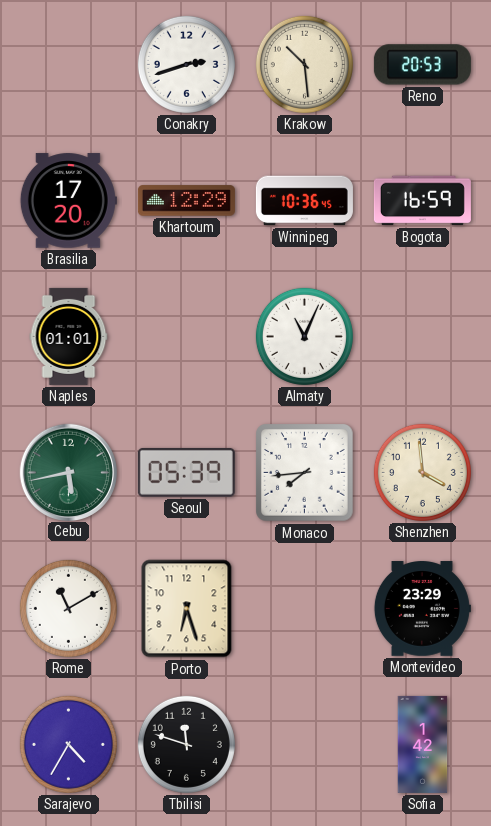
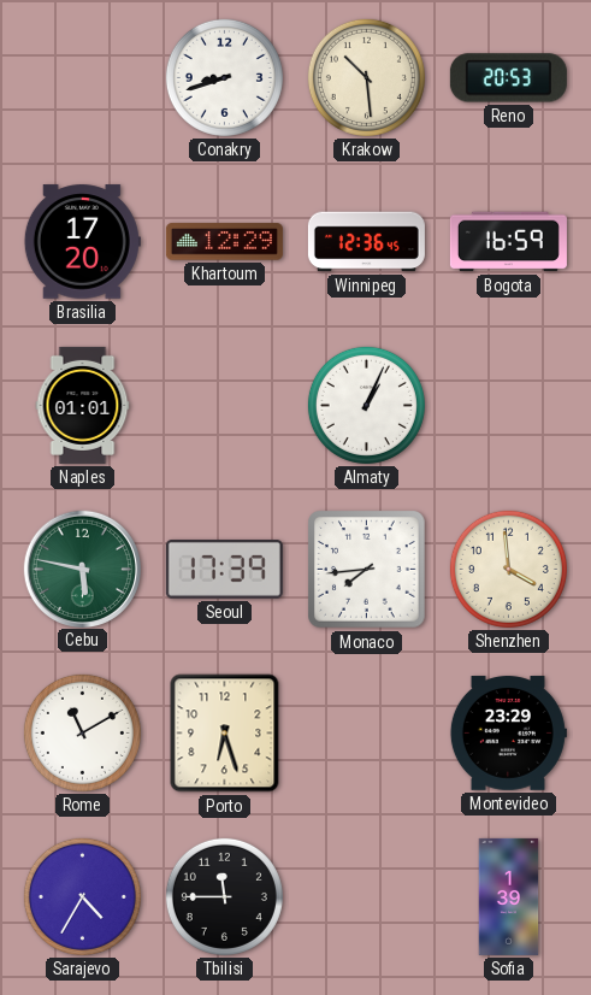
Conakry: 2:42 -> 8:42
Winnipeg: 10:36 -> 12:36
Almaty: 11:04 -> 1:04
Cebu: 5:43 -> 5:47
Seoul: 05:39 -> 17:39
Tbilisi: 11:48 -> 11:45
Sofia: 1:42 -> 1:39
